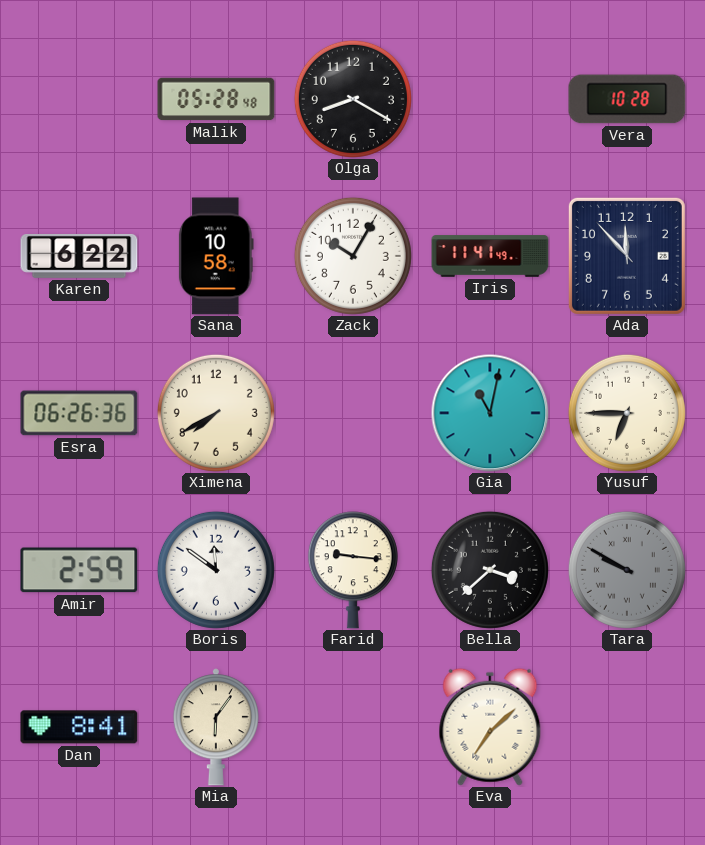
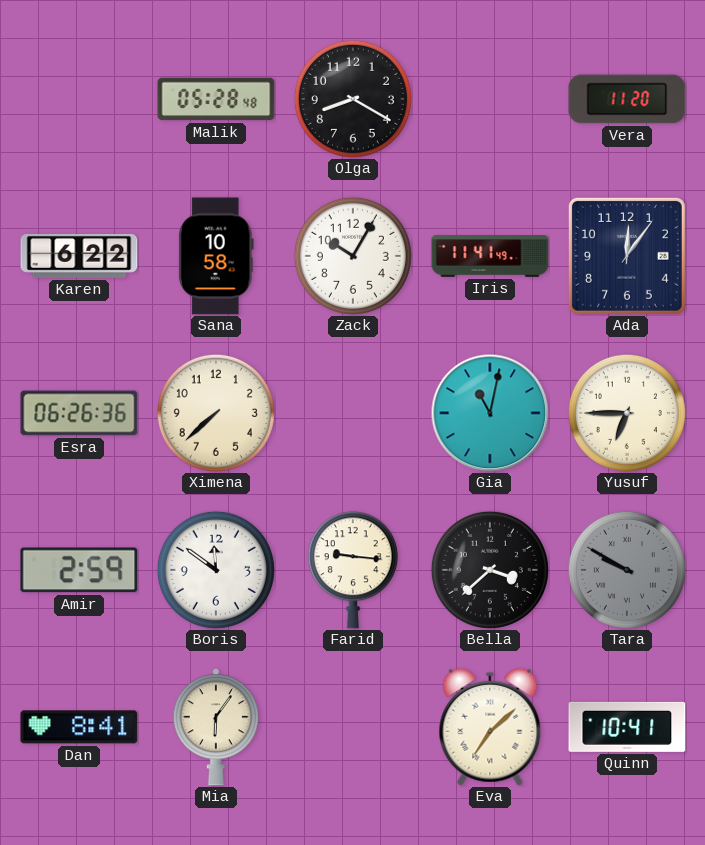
Vera: 10:28 -> 11:20
Ada: 11:53 -> 12:06
Ximena: 7:40 -> 7:38
Quinn: none -> 10:41
